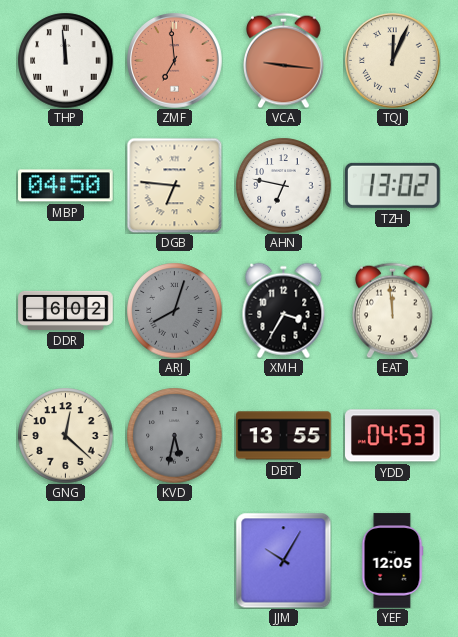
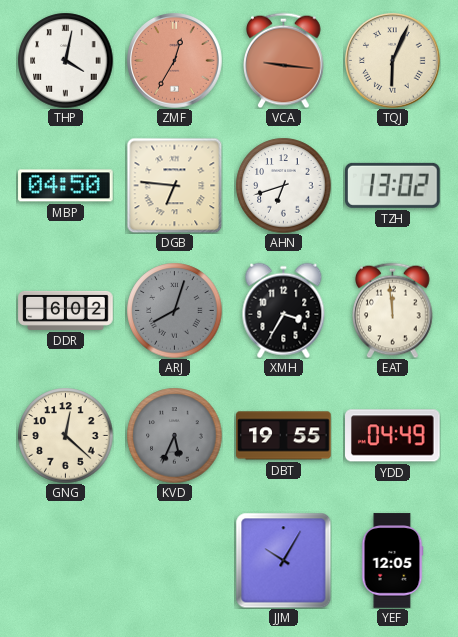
THP: 11:59 -> 4:02
ZMF: 6:59 -> 12:35
TQJ: 12:04 -> 6:04
AHN: 6:47 -> 6:42
KVD: 5:32 -> 5:34
DBT: 13:55 -> 19:55
YDD: 04:53 -> 04:49
